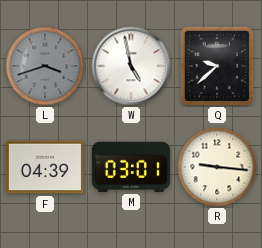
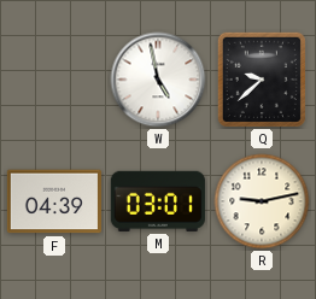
L: 3:42 -> none
R: 9:16 -> 9:13
